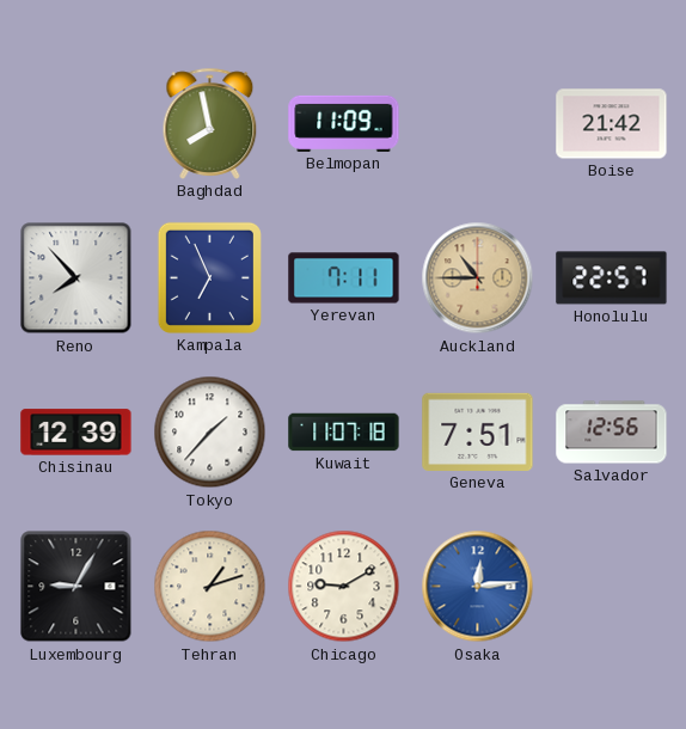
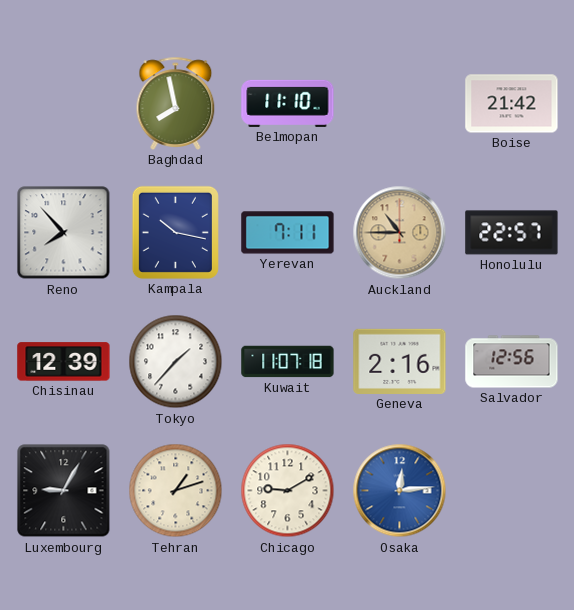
Belmopan: 11:09 -> 11:10
Kampala: 6:56 -> 10:17
Geneva: 7:51 -> 2:16
